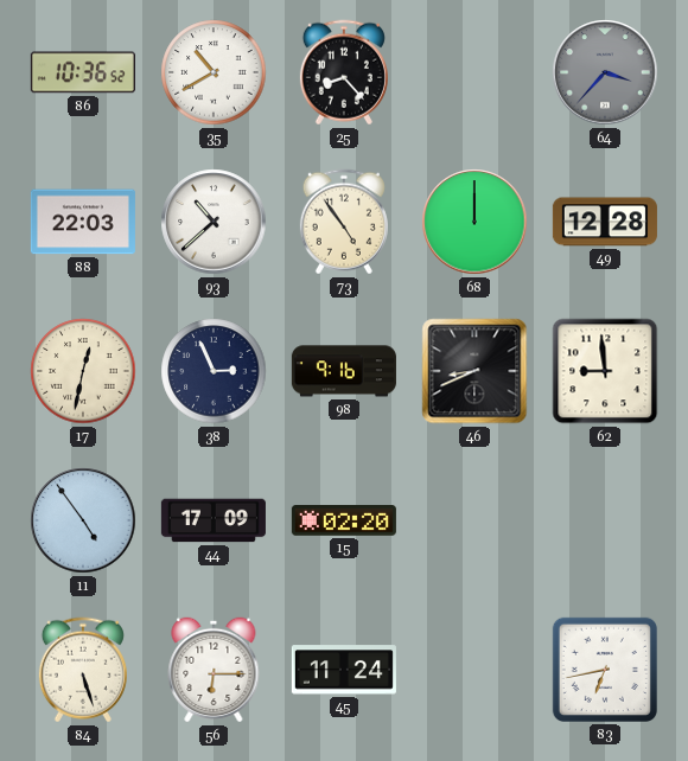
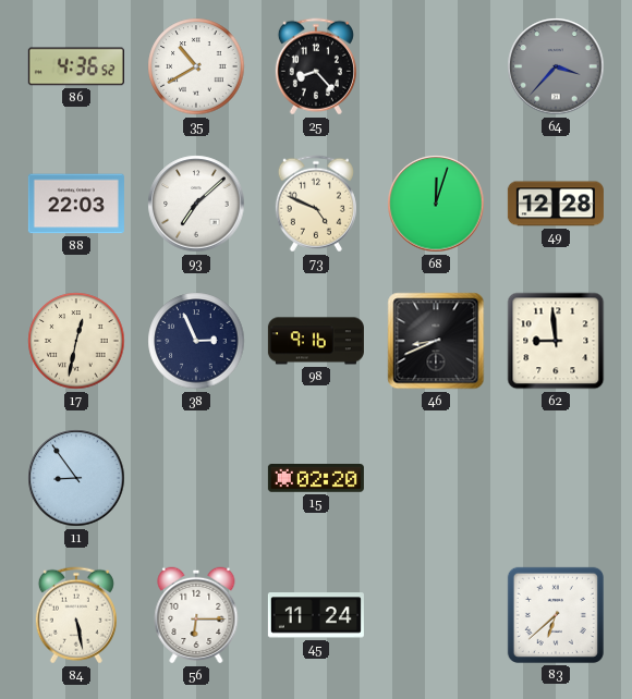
86: 10:36 -> 4:36
93: 10:38 -> 7:08
73: 4:54 -> 4:49
68: 12:00 -> 12:03
11: 4:54 -> 8:54
44: 17:09 -> none
84: 5:27 -> 5:28
83: 6:43 -> 6:38
